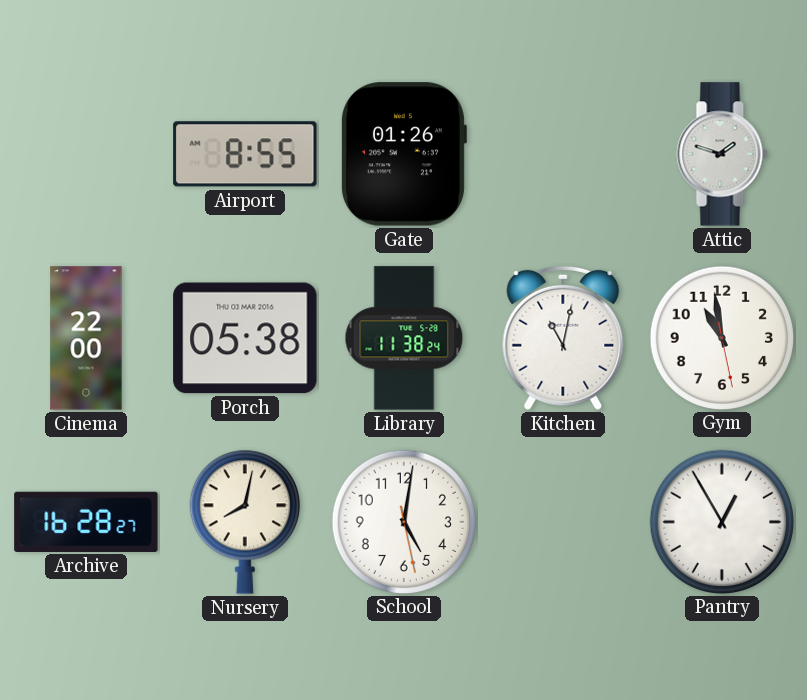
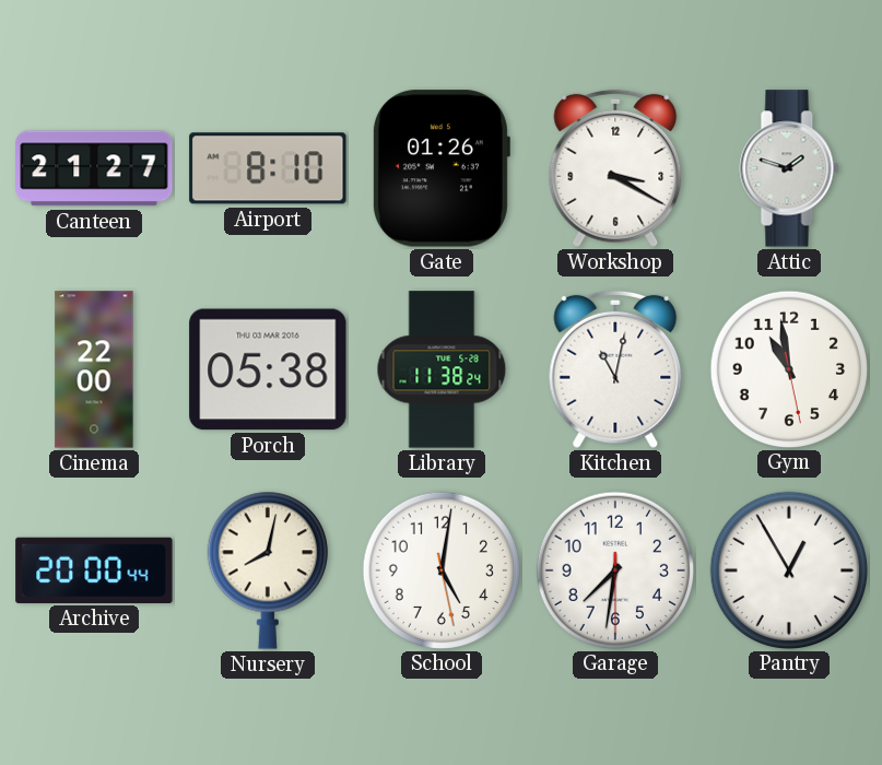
Canteen: none -> 21:27
Airport: 8:55 -> 8:10
Workshop: none -> 3:20
Archive: 16:28 -> 20:00
Garage: none -> 7:31
